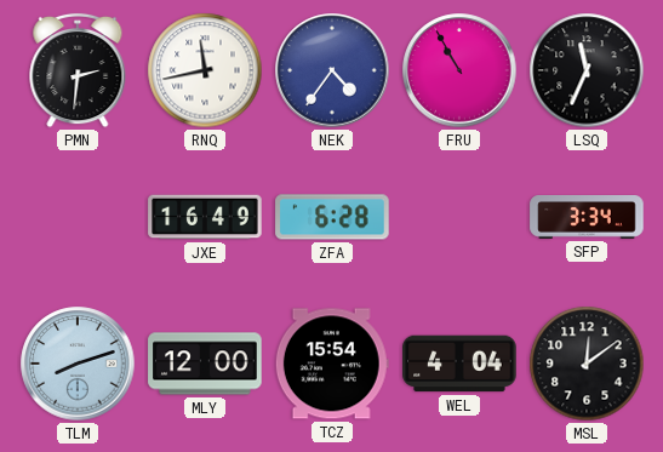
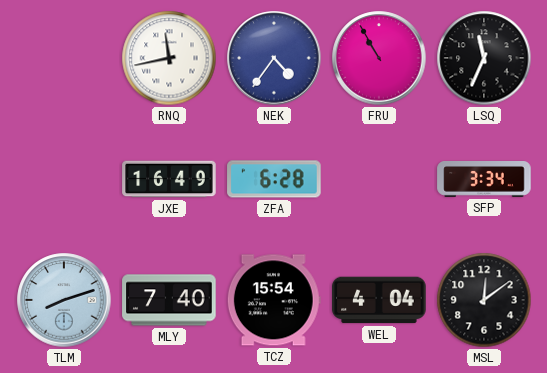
PMN: 2:31 -> none
MLY: 12:00 -> 7:40
